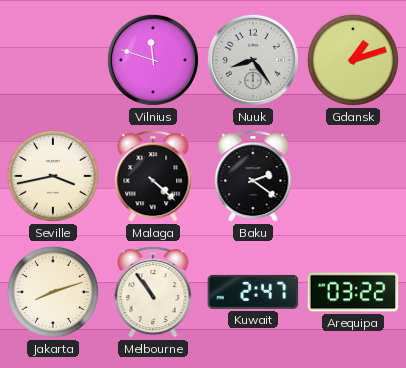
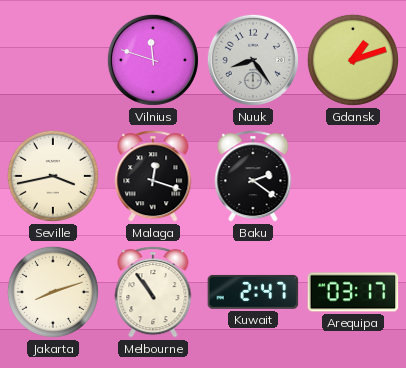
Malaga: 4:22 -> 12:18
Arequipa: 03:22 -> 03:17
